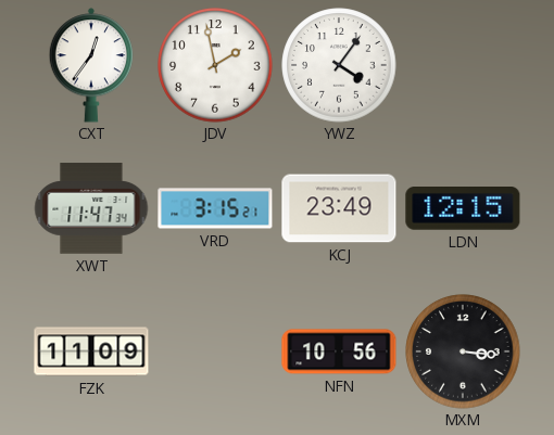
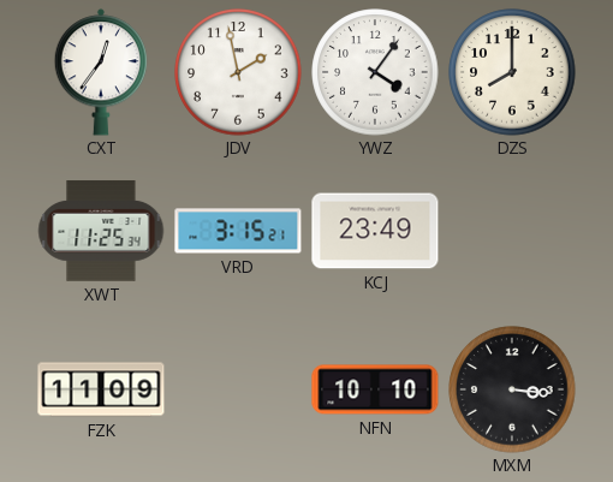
DZS: none -> 8:00
XWT: 11:47 -> 11:25
LDN: 12:15 -> none
NFN: 10:56 -> 10:10
